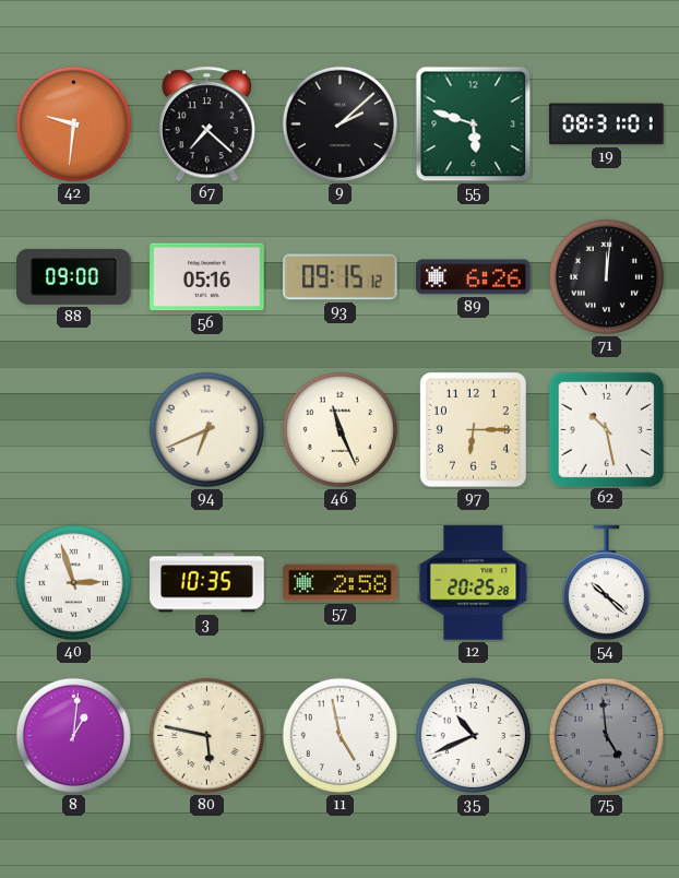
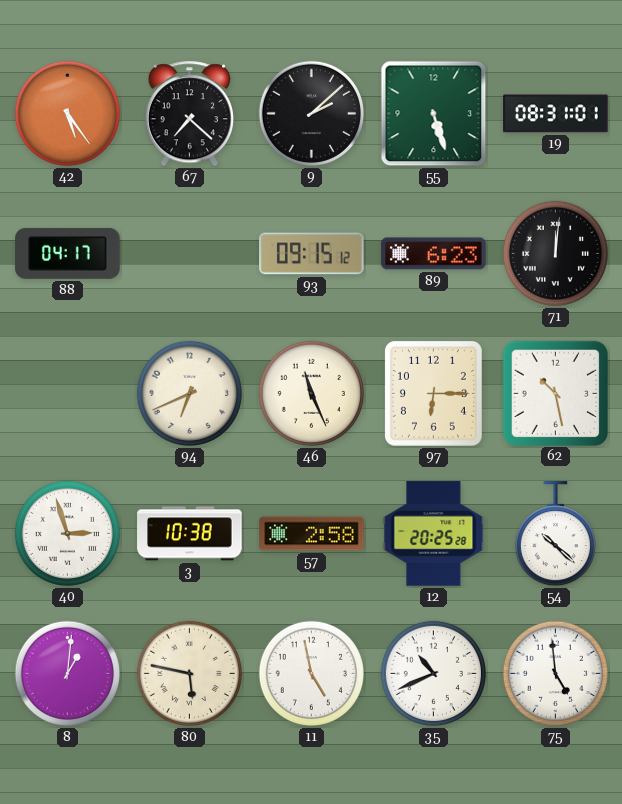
42: 9:31 -> 5:24
55: 5:48 -> 5:27
88: 09:00 -> 04:17
56: 05:16 -> none
89: 6:26 -> 6:23
3: 10:35 -> 10:38
75 dial: grey -> white
